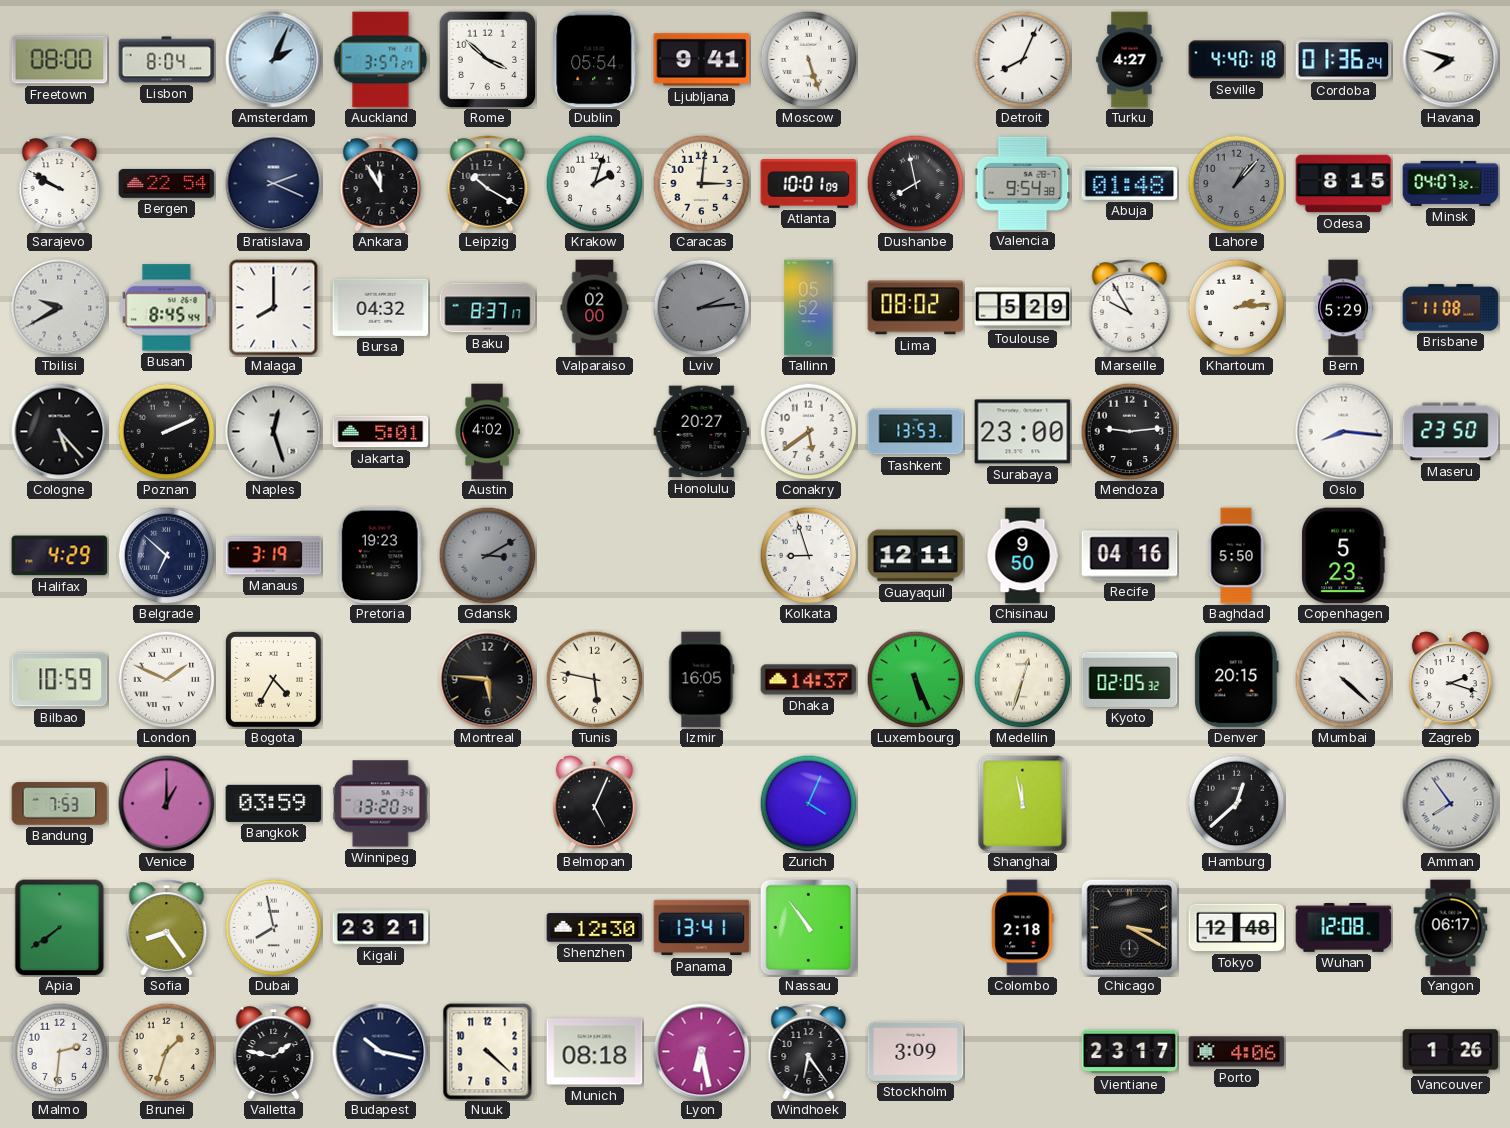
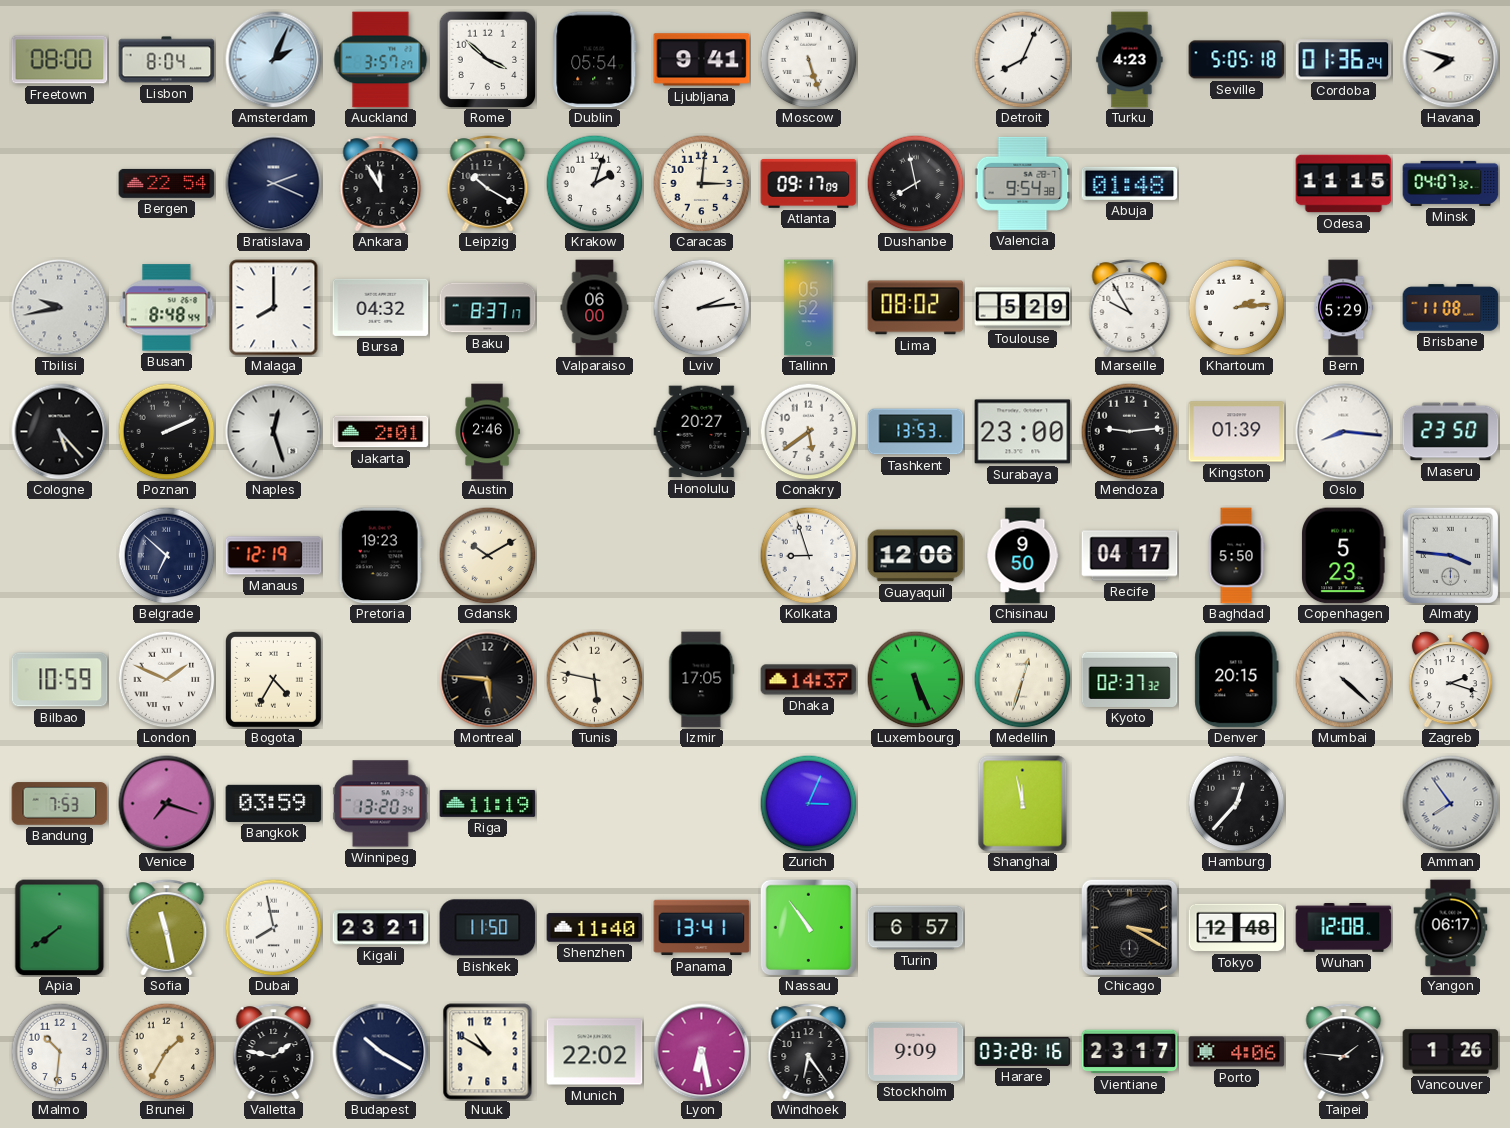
Turku: 4:27 -> 4:23
Seville: 4:40 -> 5:05
Sarajevo: 9:50 -> none
Atlanta: 10:01 -> 09:17
Lahore: 1:07 -> none
Odesa: 8:15 -> 11:15
Tbilisi: 9:40 -> 9:43
Busan: 8:45 -> 8:48
Valparaiso: 02:00 -> 06:00
Lviv dial: grey -> white
Jakarta: 5:01 -> 2:01
Austin: 4:02 -> 2:46
Kingston: none -> 01:39
Halifax: 4:29 -> none
Manaus: 3:19 -> 12:19
Gdansk: 3:10 -> 10:10
Gdansk dial: grey -> cream
Guayaquil: 12:11 -> 12:06
Recife: 04:16 -> 04:17
Almaty: none -> 3:46
Izmir: 16:05 -> 17:05
Kyoto: 02:05 -> 02:37
Venice: 1:00 -> 7:18
Riga: none -> 11:19
Belmopan: 5:04 -> none
Zurich: 4:04 -> 3:04
Hamburg: 12:38 -> 12:37
Sofia: 8:24 -> 11:28
Bishkek: none -> 11:50
Shenzhen: 12:30 -> 11:40
Turin: none -> 6:57
Colombo: 2:18 -> none
Malmo: 2:31 -> 10:31
Brunei: 1:33 -> 1:35
Budapest: 10:17 -> 10:20
Nuuk: 4:22 -> 10:50
Munich: 08:18 -> 22:02
Stockholm: 3:09 -> 9:09
Harare: none -> 03:28
Taipei: none -> 1:46
